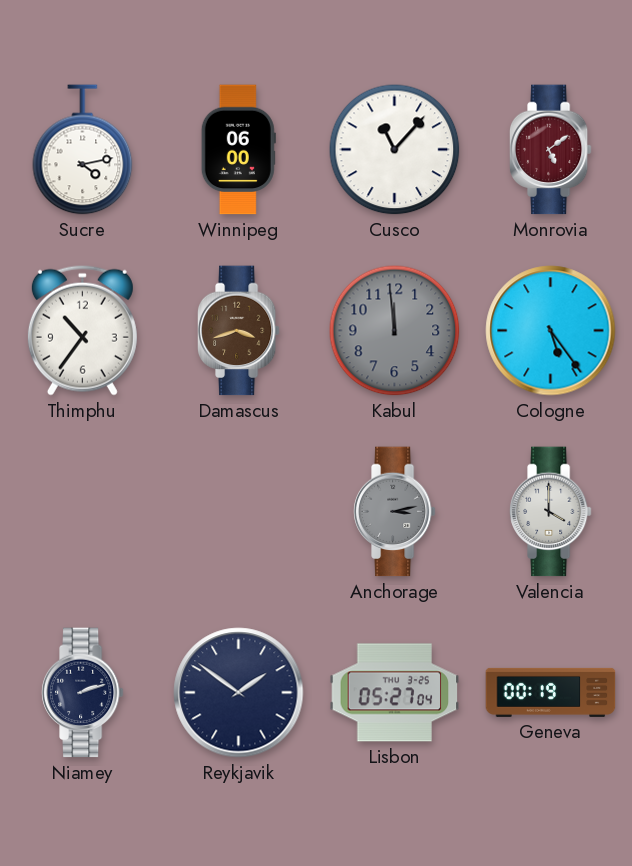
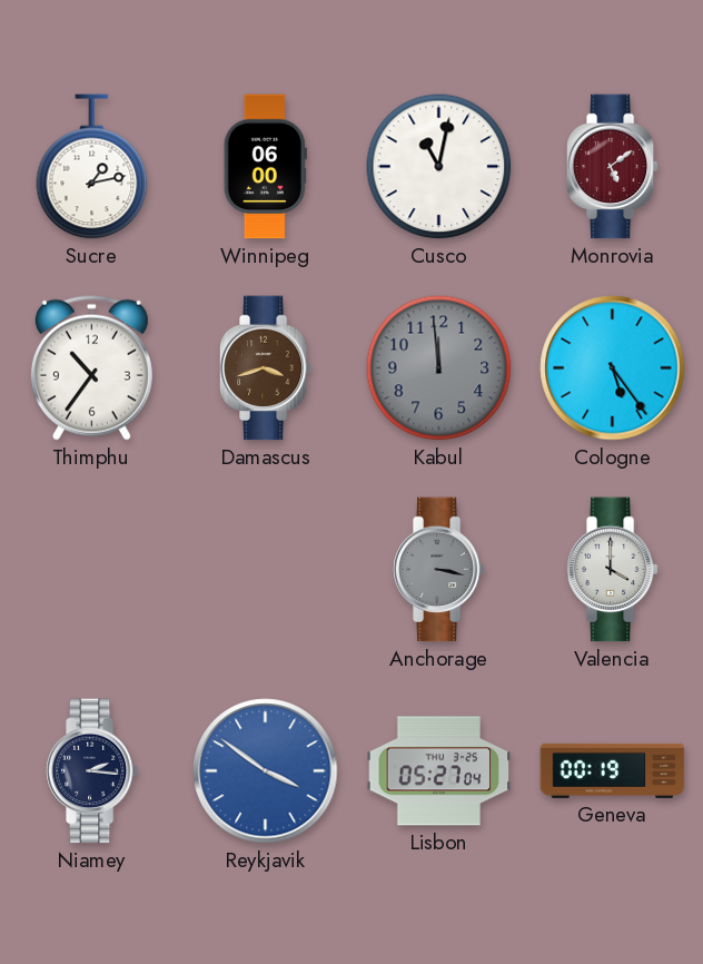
Sucre: 4:13 -> 1:13
Cusco: 11:07 -> 11:02
Anchorage: 3:13 -> 3:17
Niamey: 2:12 -> 2:16
Reykjavik: 1:51 -> 3:51
Reykjavik dial: navy -> blue
